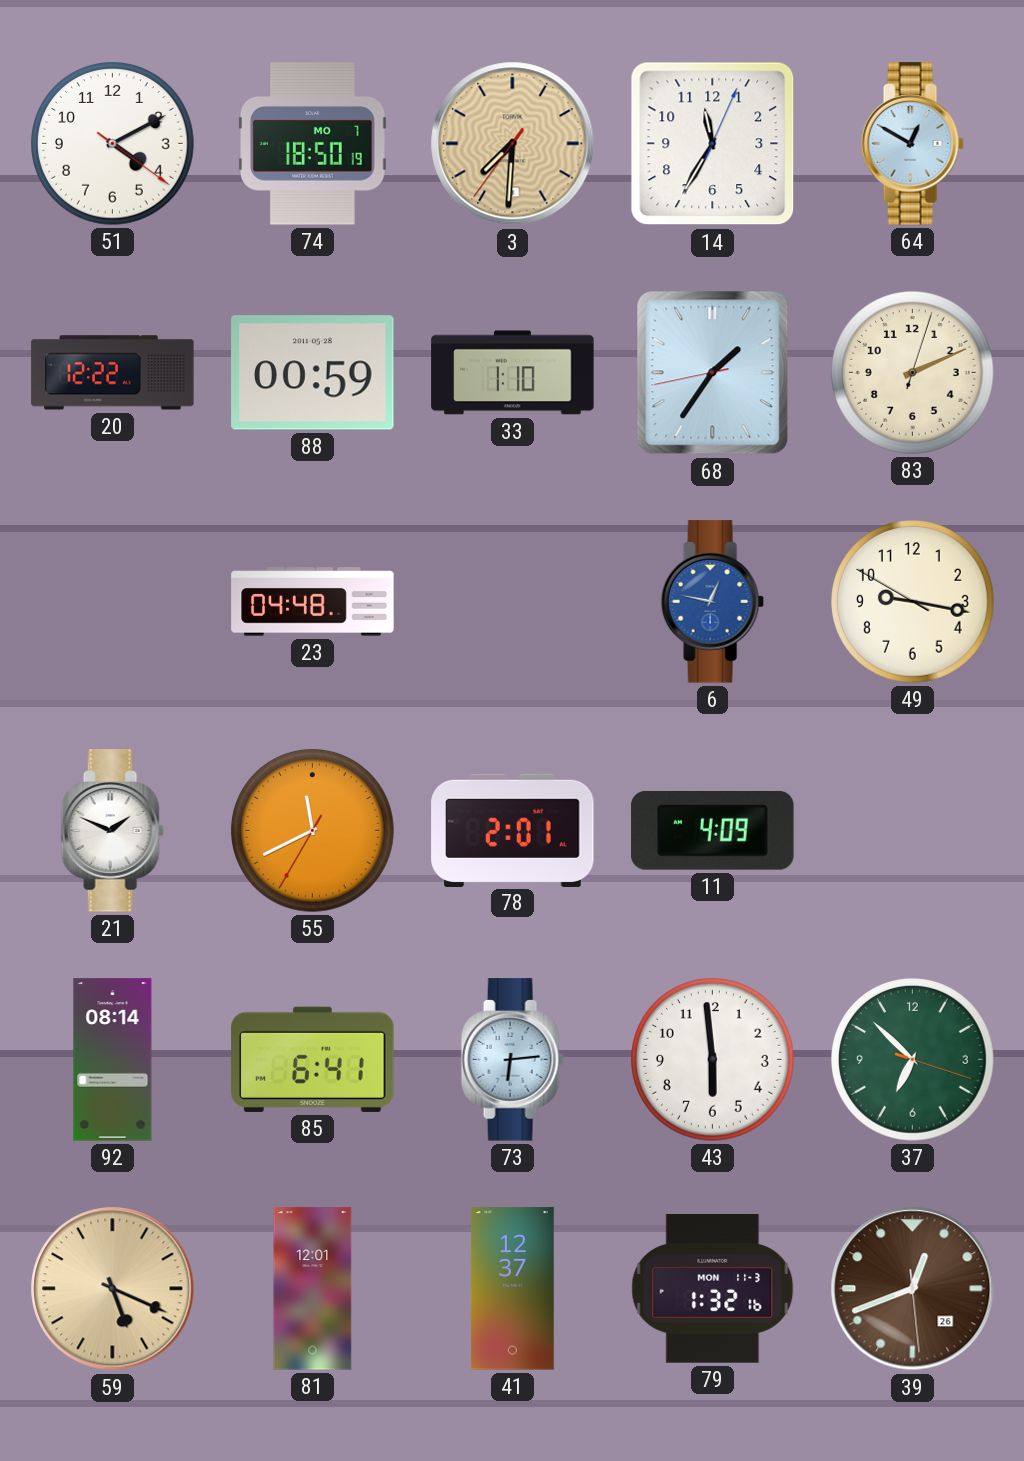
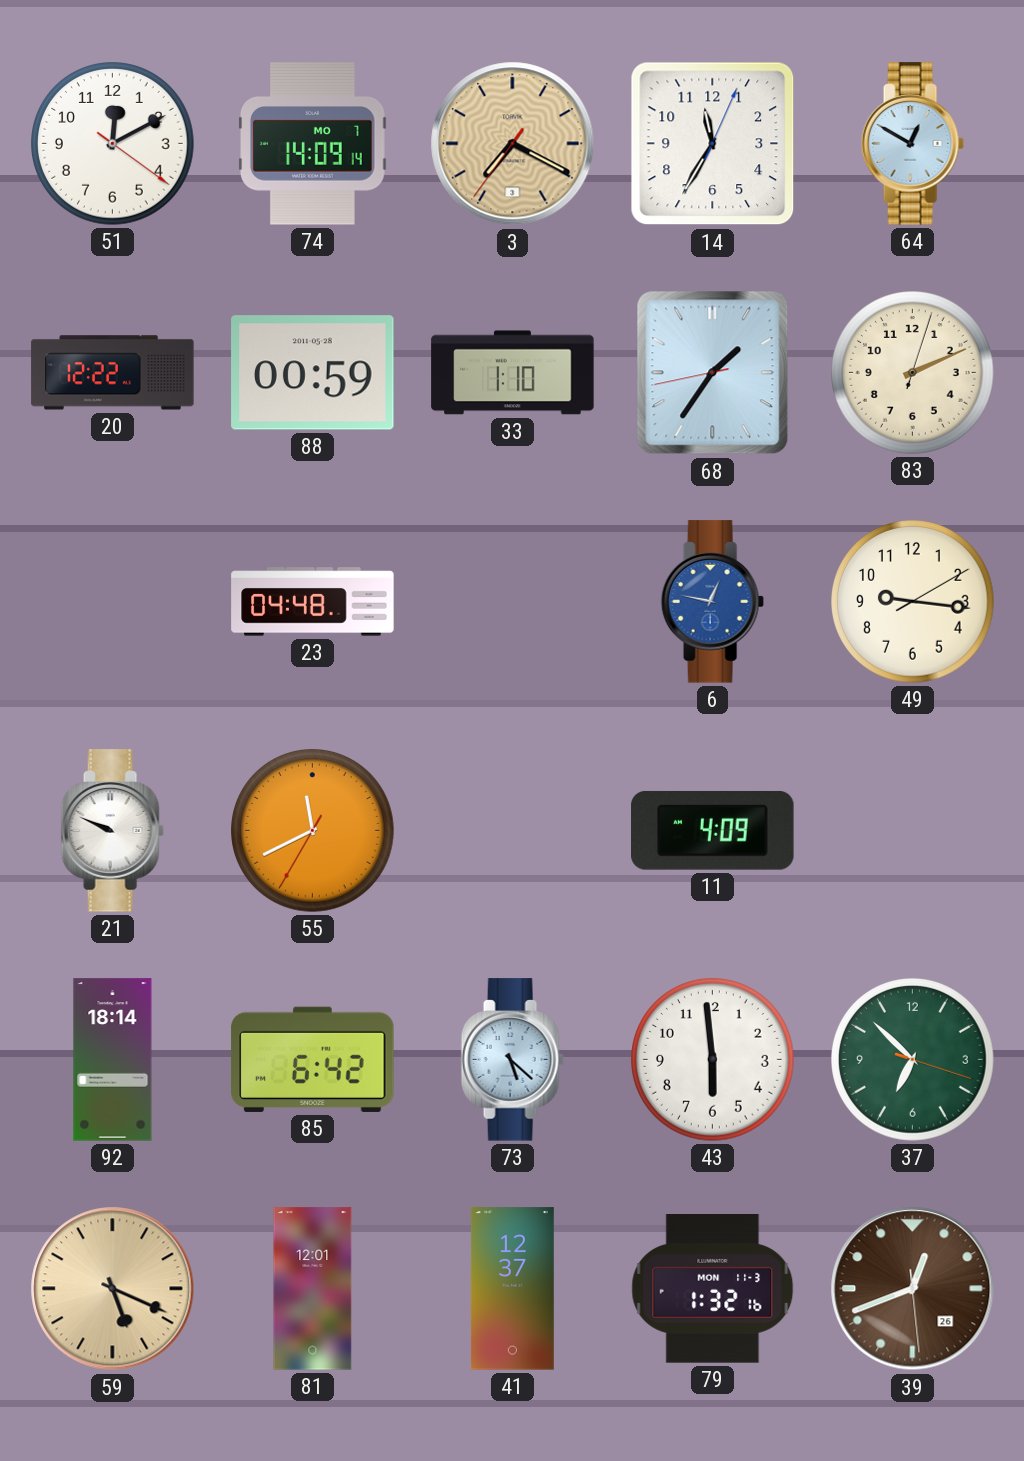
51: 4:10 -> 12:10
74: 18:50 -> 14:09
3: 7:30 -> 7:19
49: 9:16:50 -> 9:16:10
21: 1:49 -> 9:49
78: 2:01 -> none
92: 08:14 -> 18:14
85: 6:41 -> 6:42
73: 6:14 -> 5:22
